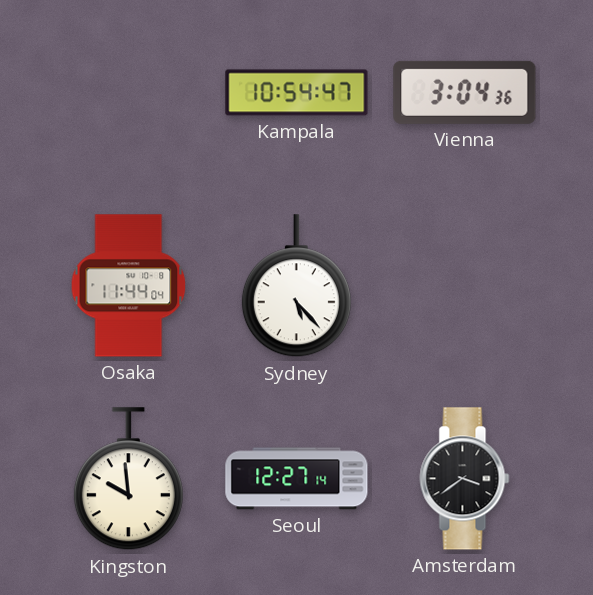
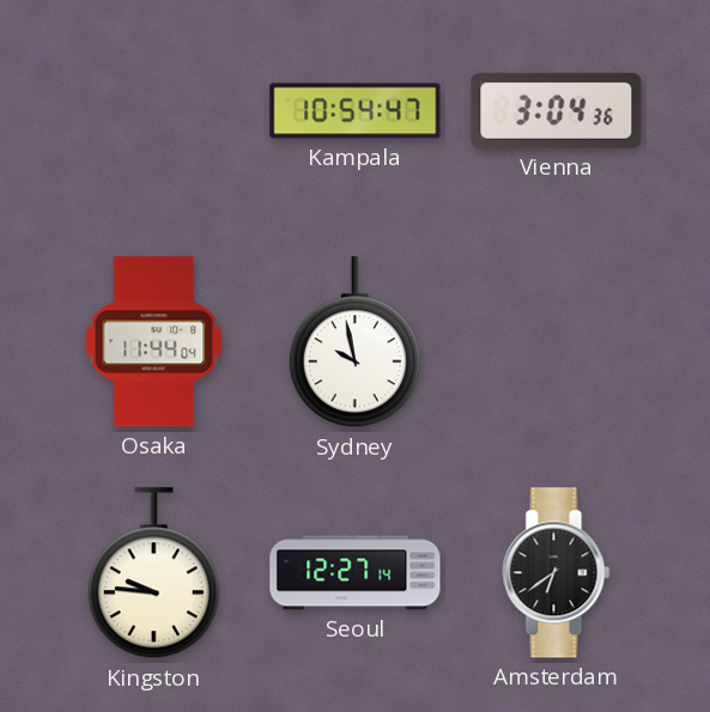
Sydney: 5:23 -> 9:58
Kingston: 9:59 -> 9:46
Amsterdam: 3:39 -> 6:39
